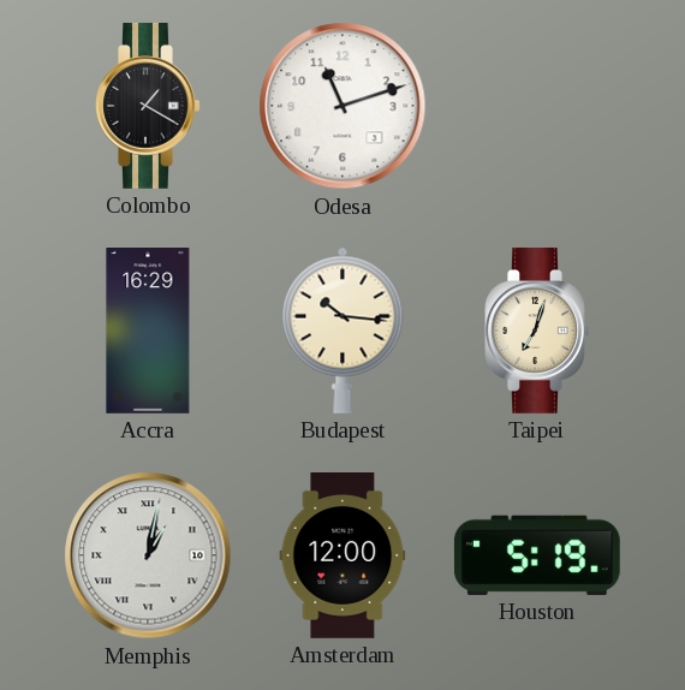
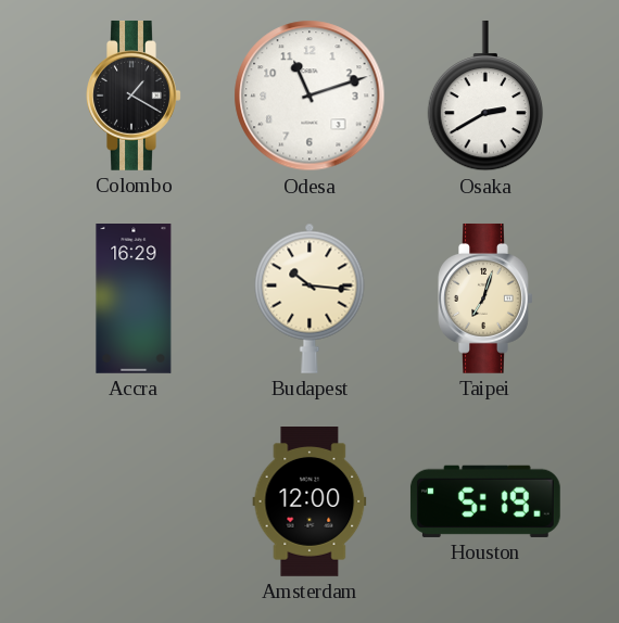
Osaka: none -> 2:40
Memphis: 1:02 -> none
